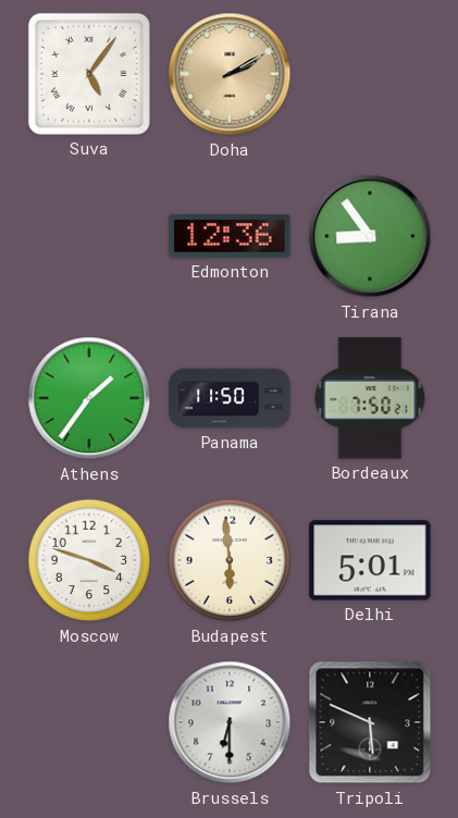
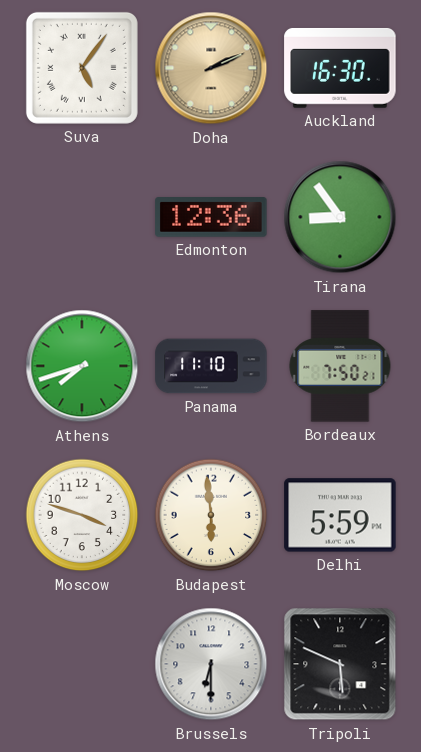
Doha: 2:10 -> 2:11
Auckland: none -> 16:30
Athens: 1:36 -> 7:42
Panama: 11:50 -> 11:10
Delhi: 5:01 -> 5:59
